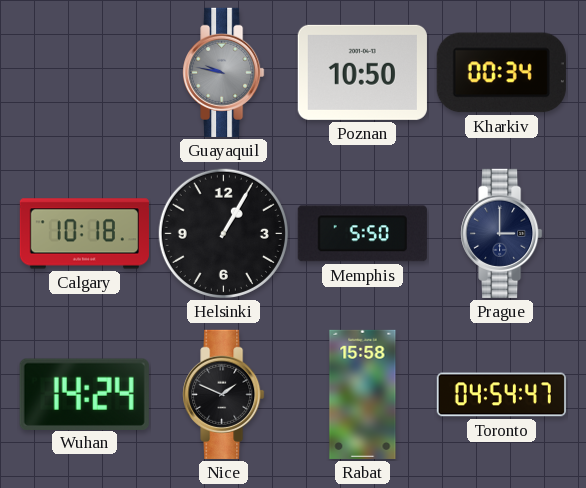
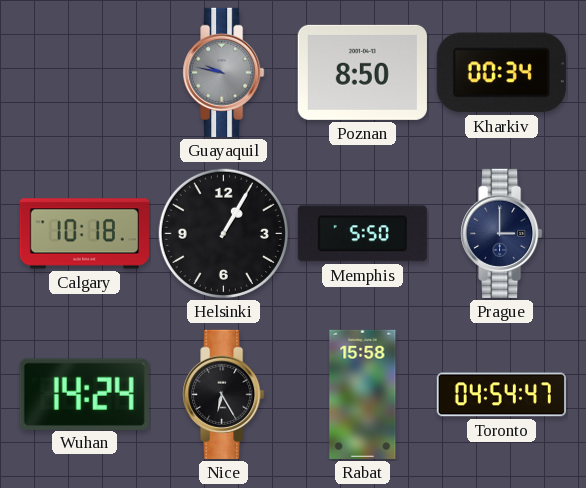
Poznan: 10:50 -> 8:50
Nice: 1:49 -> 6:25
